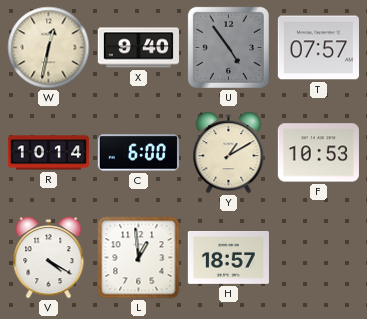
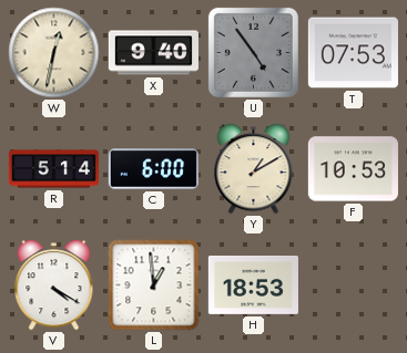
T: 07:57 -> 07:53
R: 10:14 -> 5:14
H: 18:57 -> 18:53
